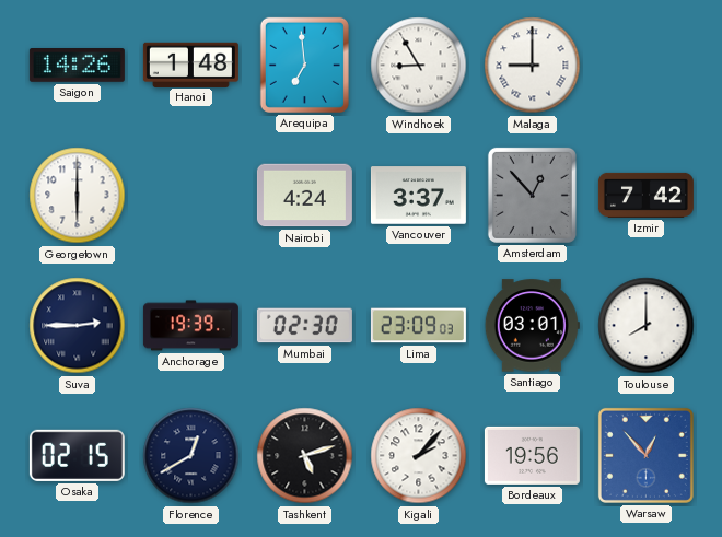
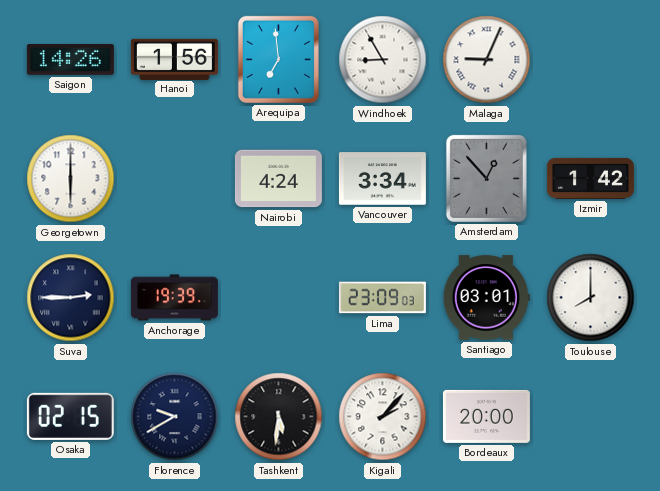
Hanoi: 1:48 -> 1:56
Malaga: 9:00 -> 9:04
Vancouver: 3:37 -> 3:34
Izmir: 7:42 -> 1:42
Mumbai: 02:30 -> none
Florence: 12:40 -> 9:40
Tashkent: 5:12 -> 5:31
Bordeaux: 19:56 -> 20:00
Warsaw: 12:53 -> none
